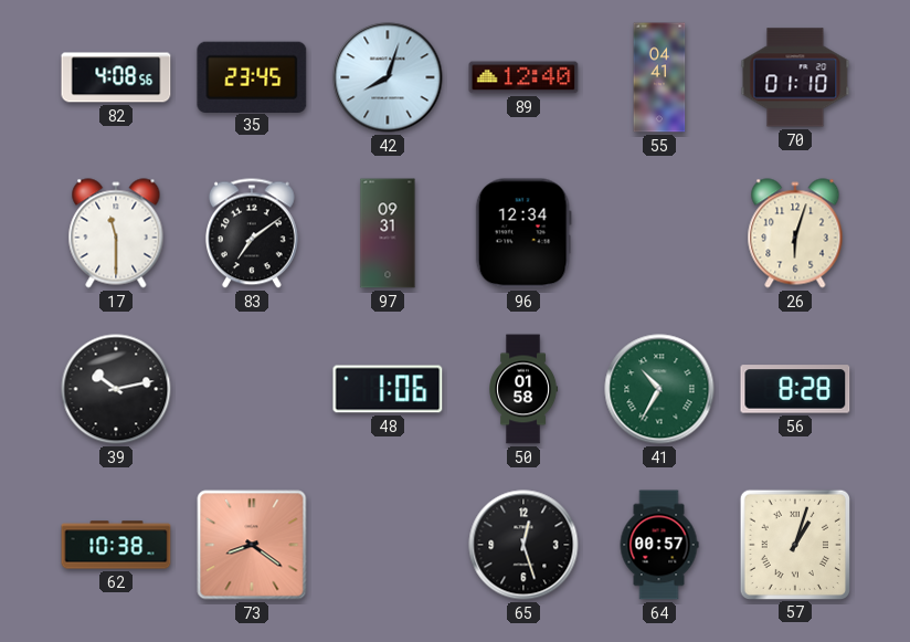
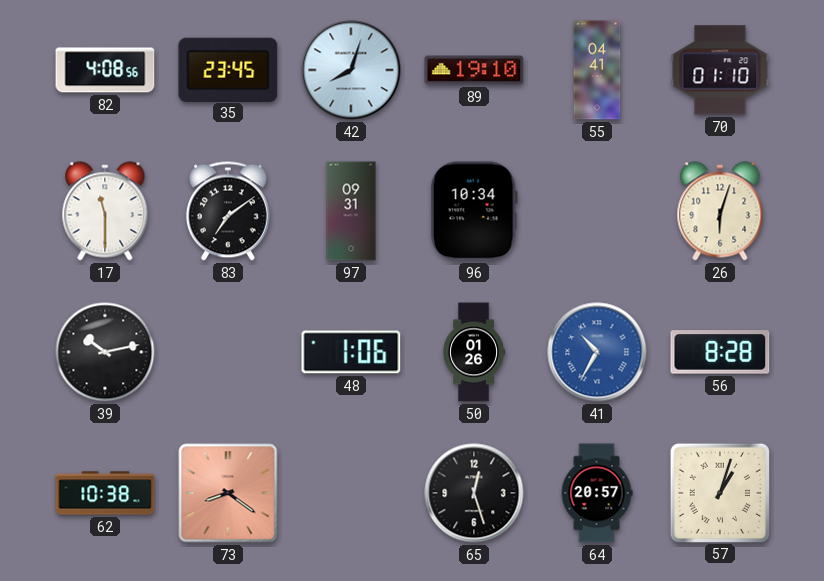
89: 12:40 -> 19:10
96: 12:34 -> 10:34
50: 01:58 -> 01:26
41 dial: green -> blue
64: 00:57 -> 20:57
